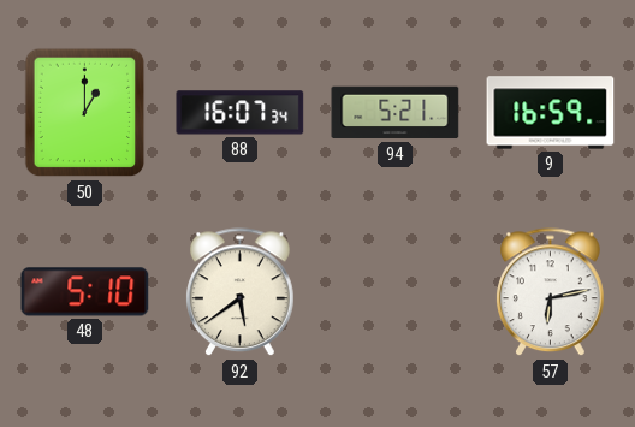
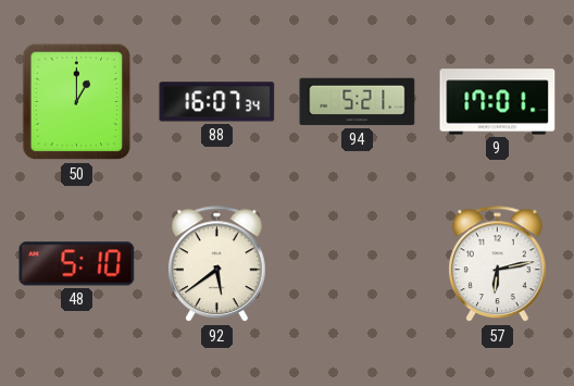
9: 16:59 -> 17:01
